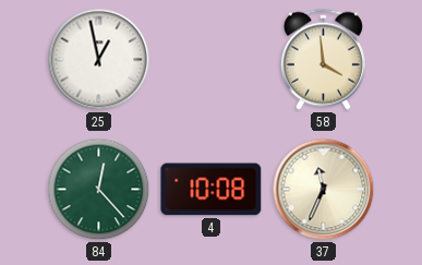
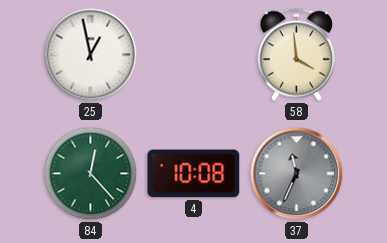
37 dial: cream -> grey
